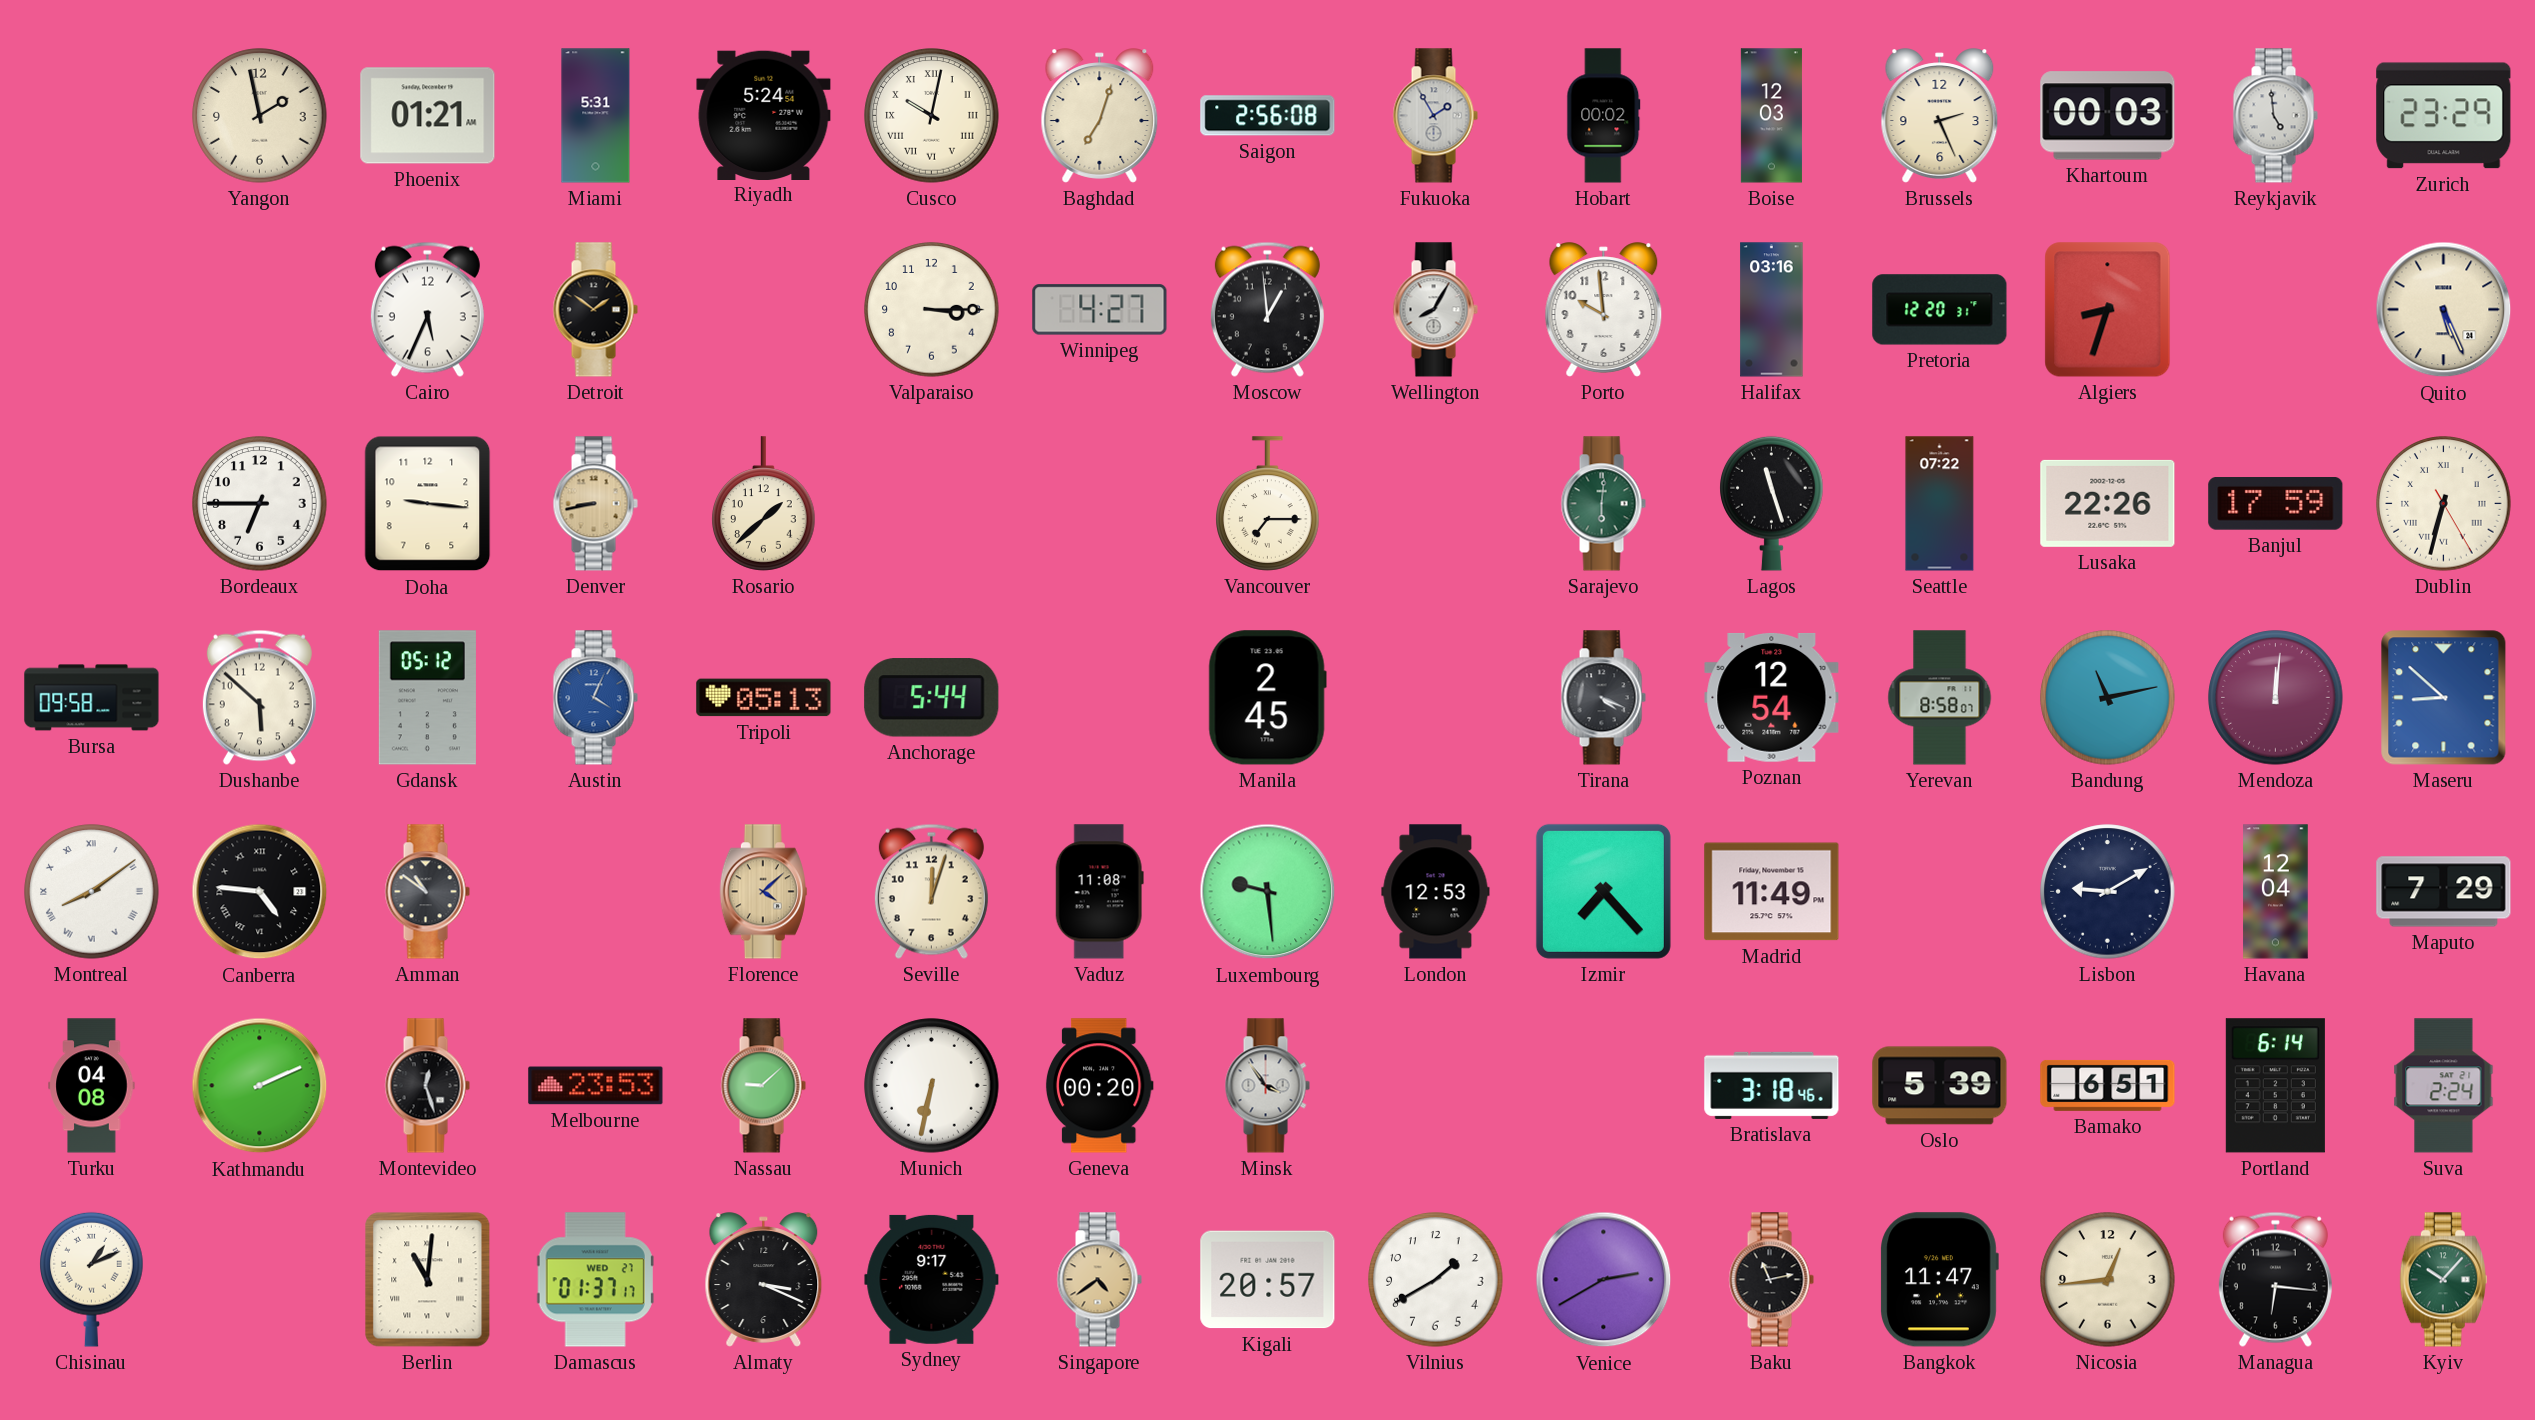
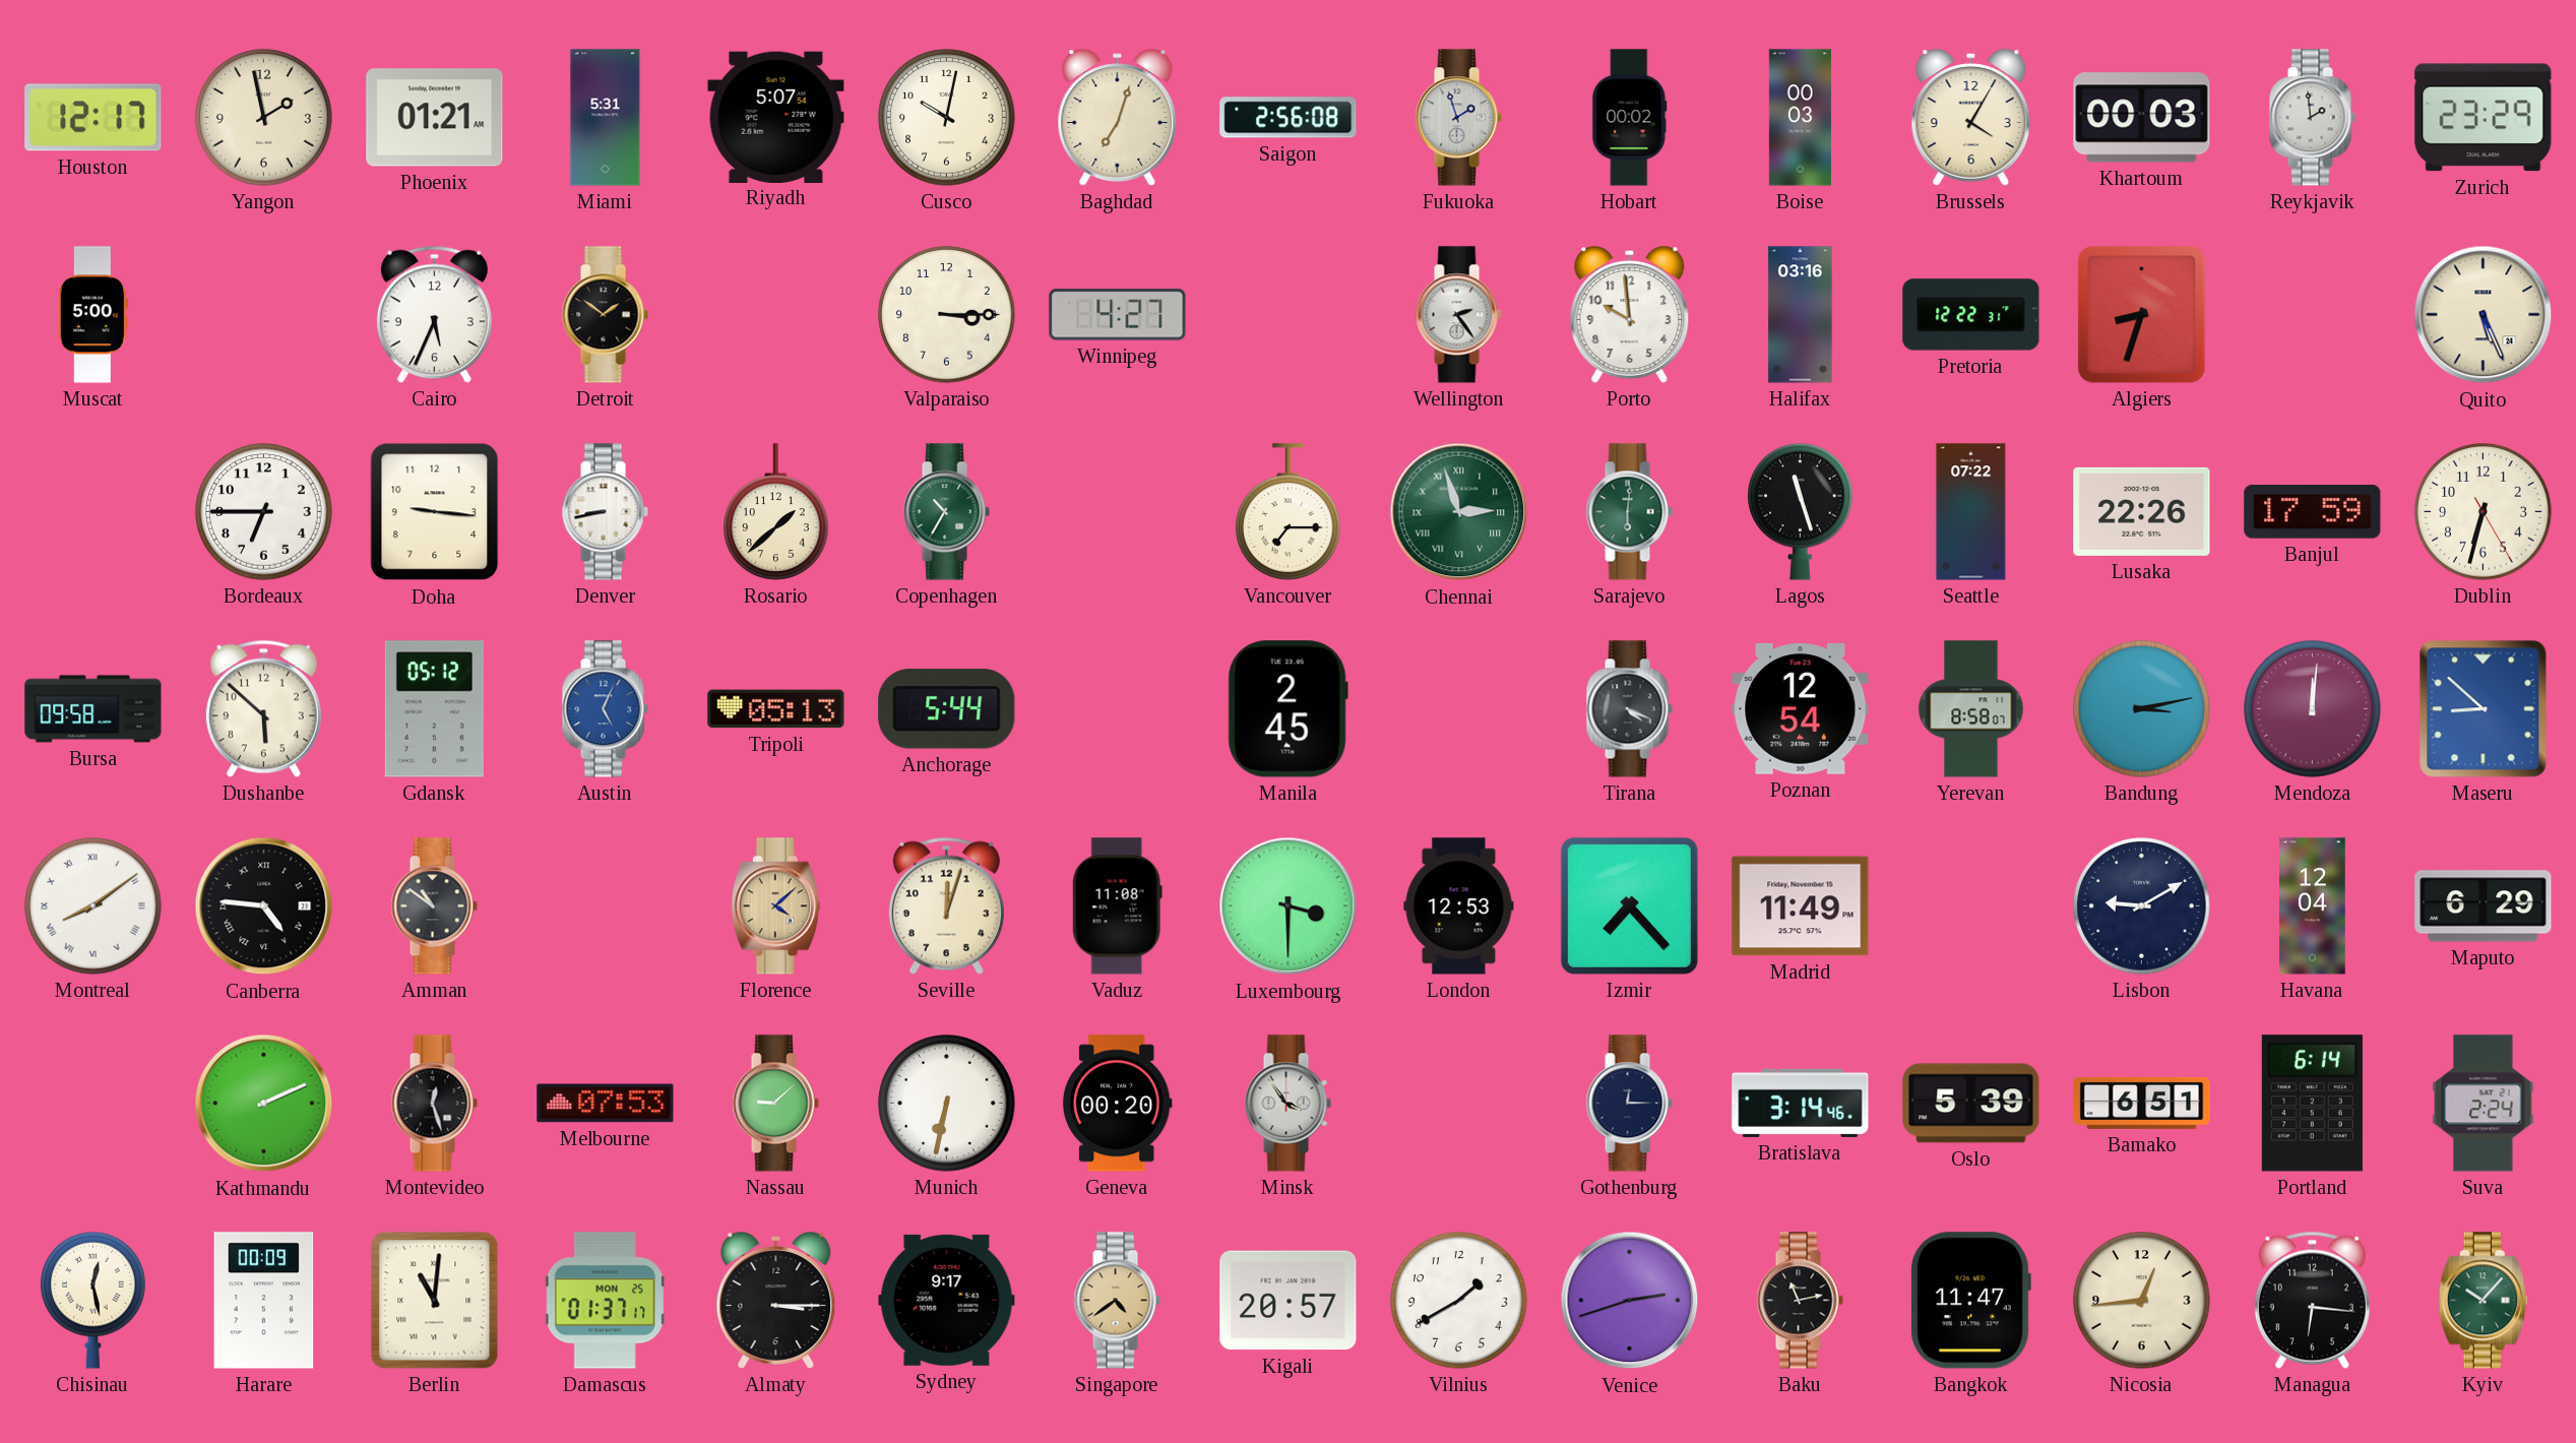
Houston: none -> 12:17
Riyadh: 5:24 -> 5:07
Cusco numerals: Roman -> Arabic
Fukuoka: 1:55 -> 1:57
Boise: 12:03 -> 00:03
Brussels: 2:26 -> 4:05
Reykjavik: 4:59 -> 1:59
Muscat: none -> 5:00
Moscow: 12:59 -> none
Wellington: 8:05 -> 2:24
Pretoria: 12:20 -> 12:22
Denver dial: champagne -> white
Copenhagen: none -> 10:35
Chennai: none -> 2:57
Dublin numerals: Roman -> Arabic
Austin: 4:04 -> 5:04
Bandung: 11:13 -> 3:13
Luxembourg: 9:29 -> 3:30
Maputo: 7:29 -> 6:29
Turku: 04:08 -> none
Melbourne: 23:53 -> 07:53
Gothenburg: none -> 12:15
Bratislava: 3:18 -> 3:14
Chisinau: 1:11 -> 12:28
Harare: none -> 00:09
Damascus date: WED 27 -> MON 25
Almaty: 3:19 -> 3:15
Venice: 2:40 -> 2:42
